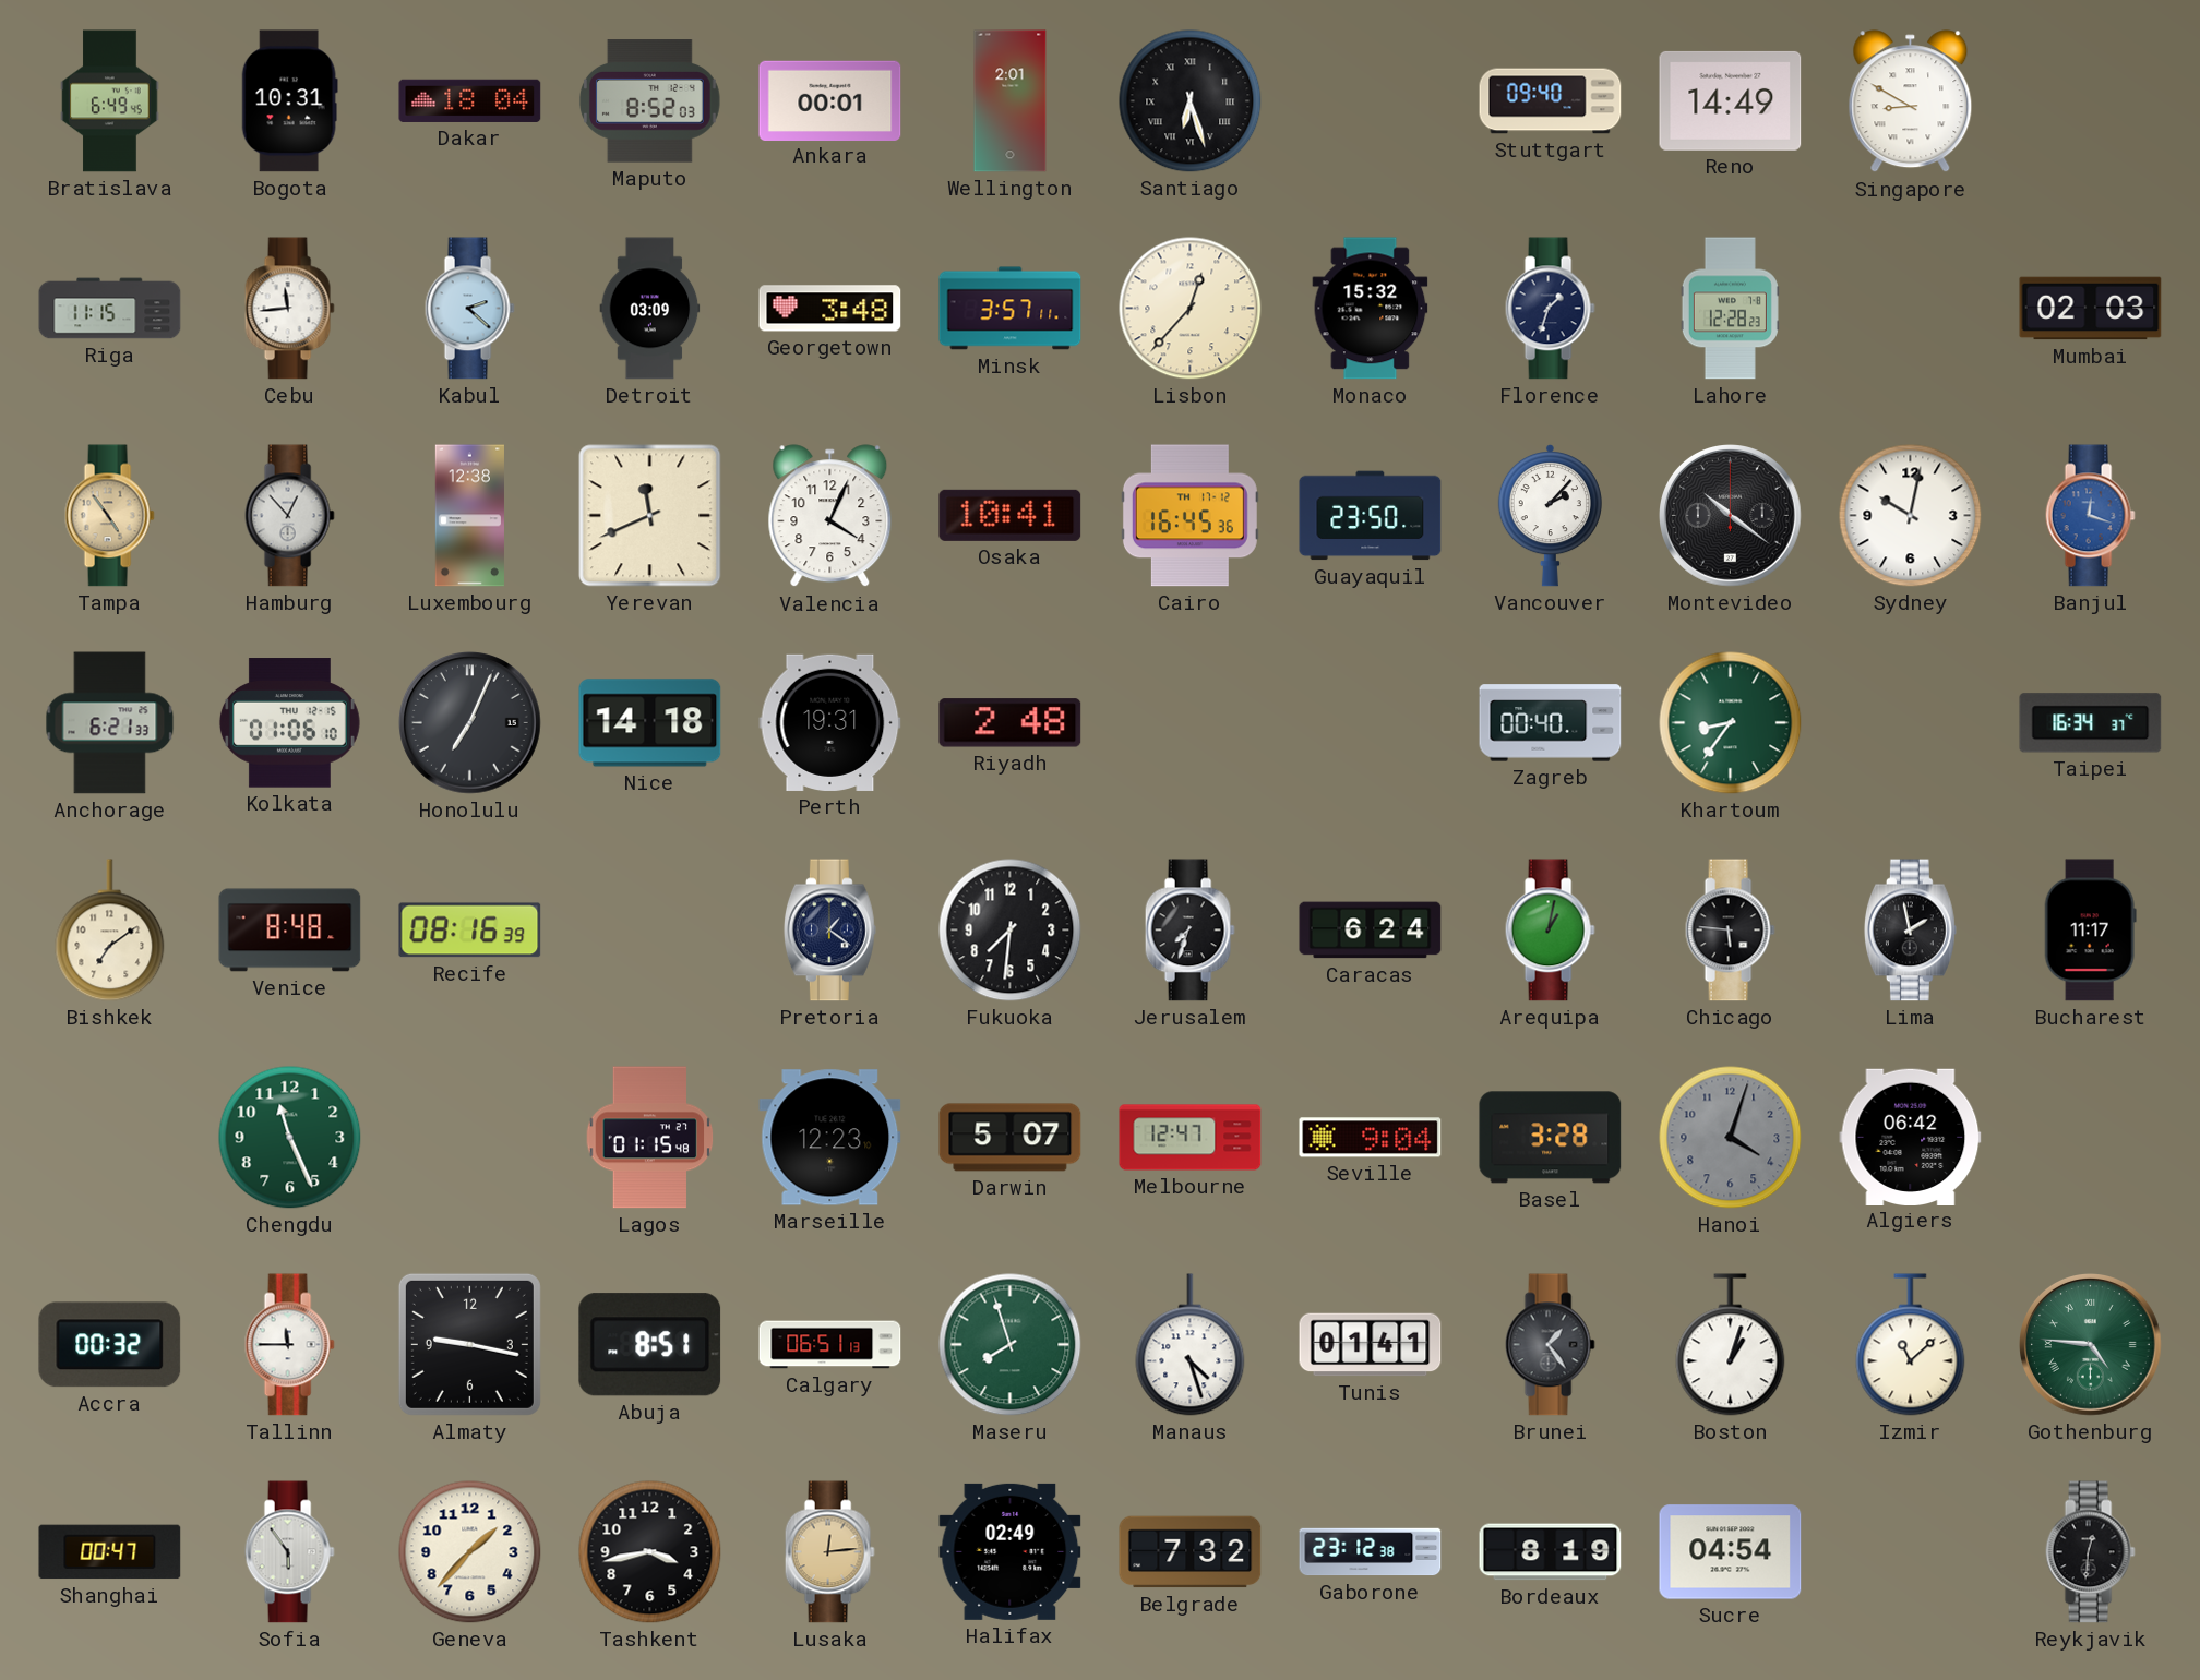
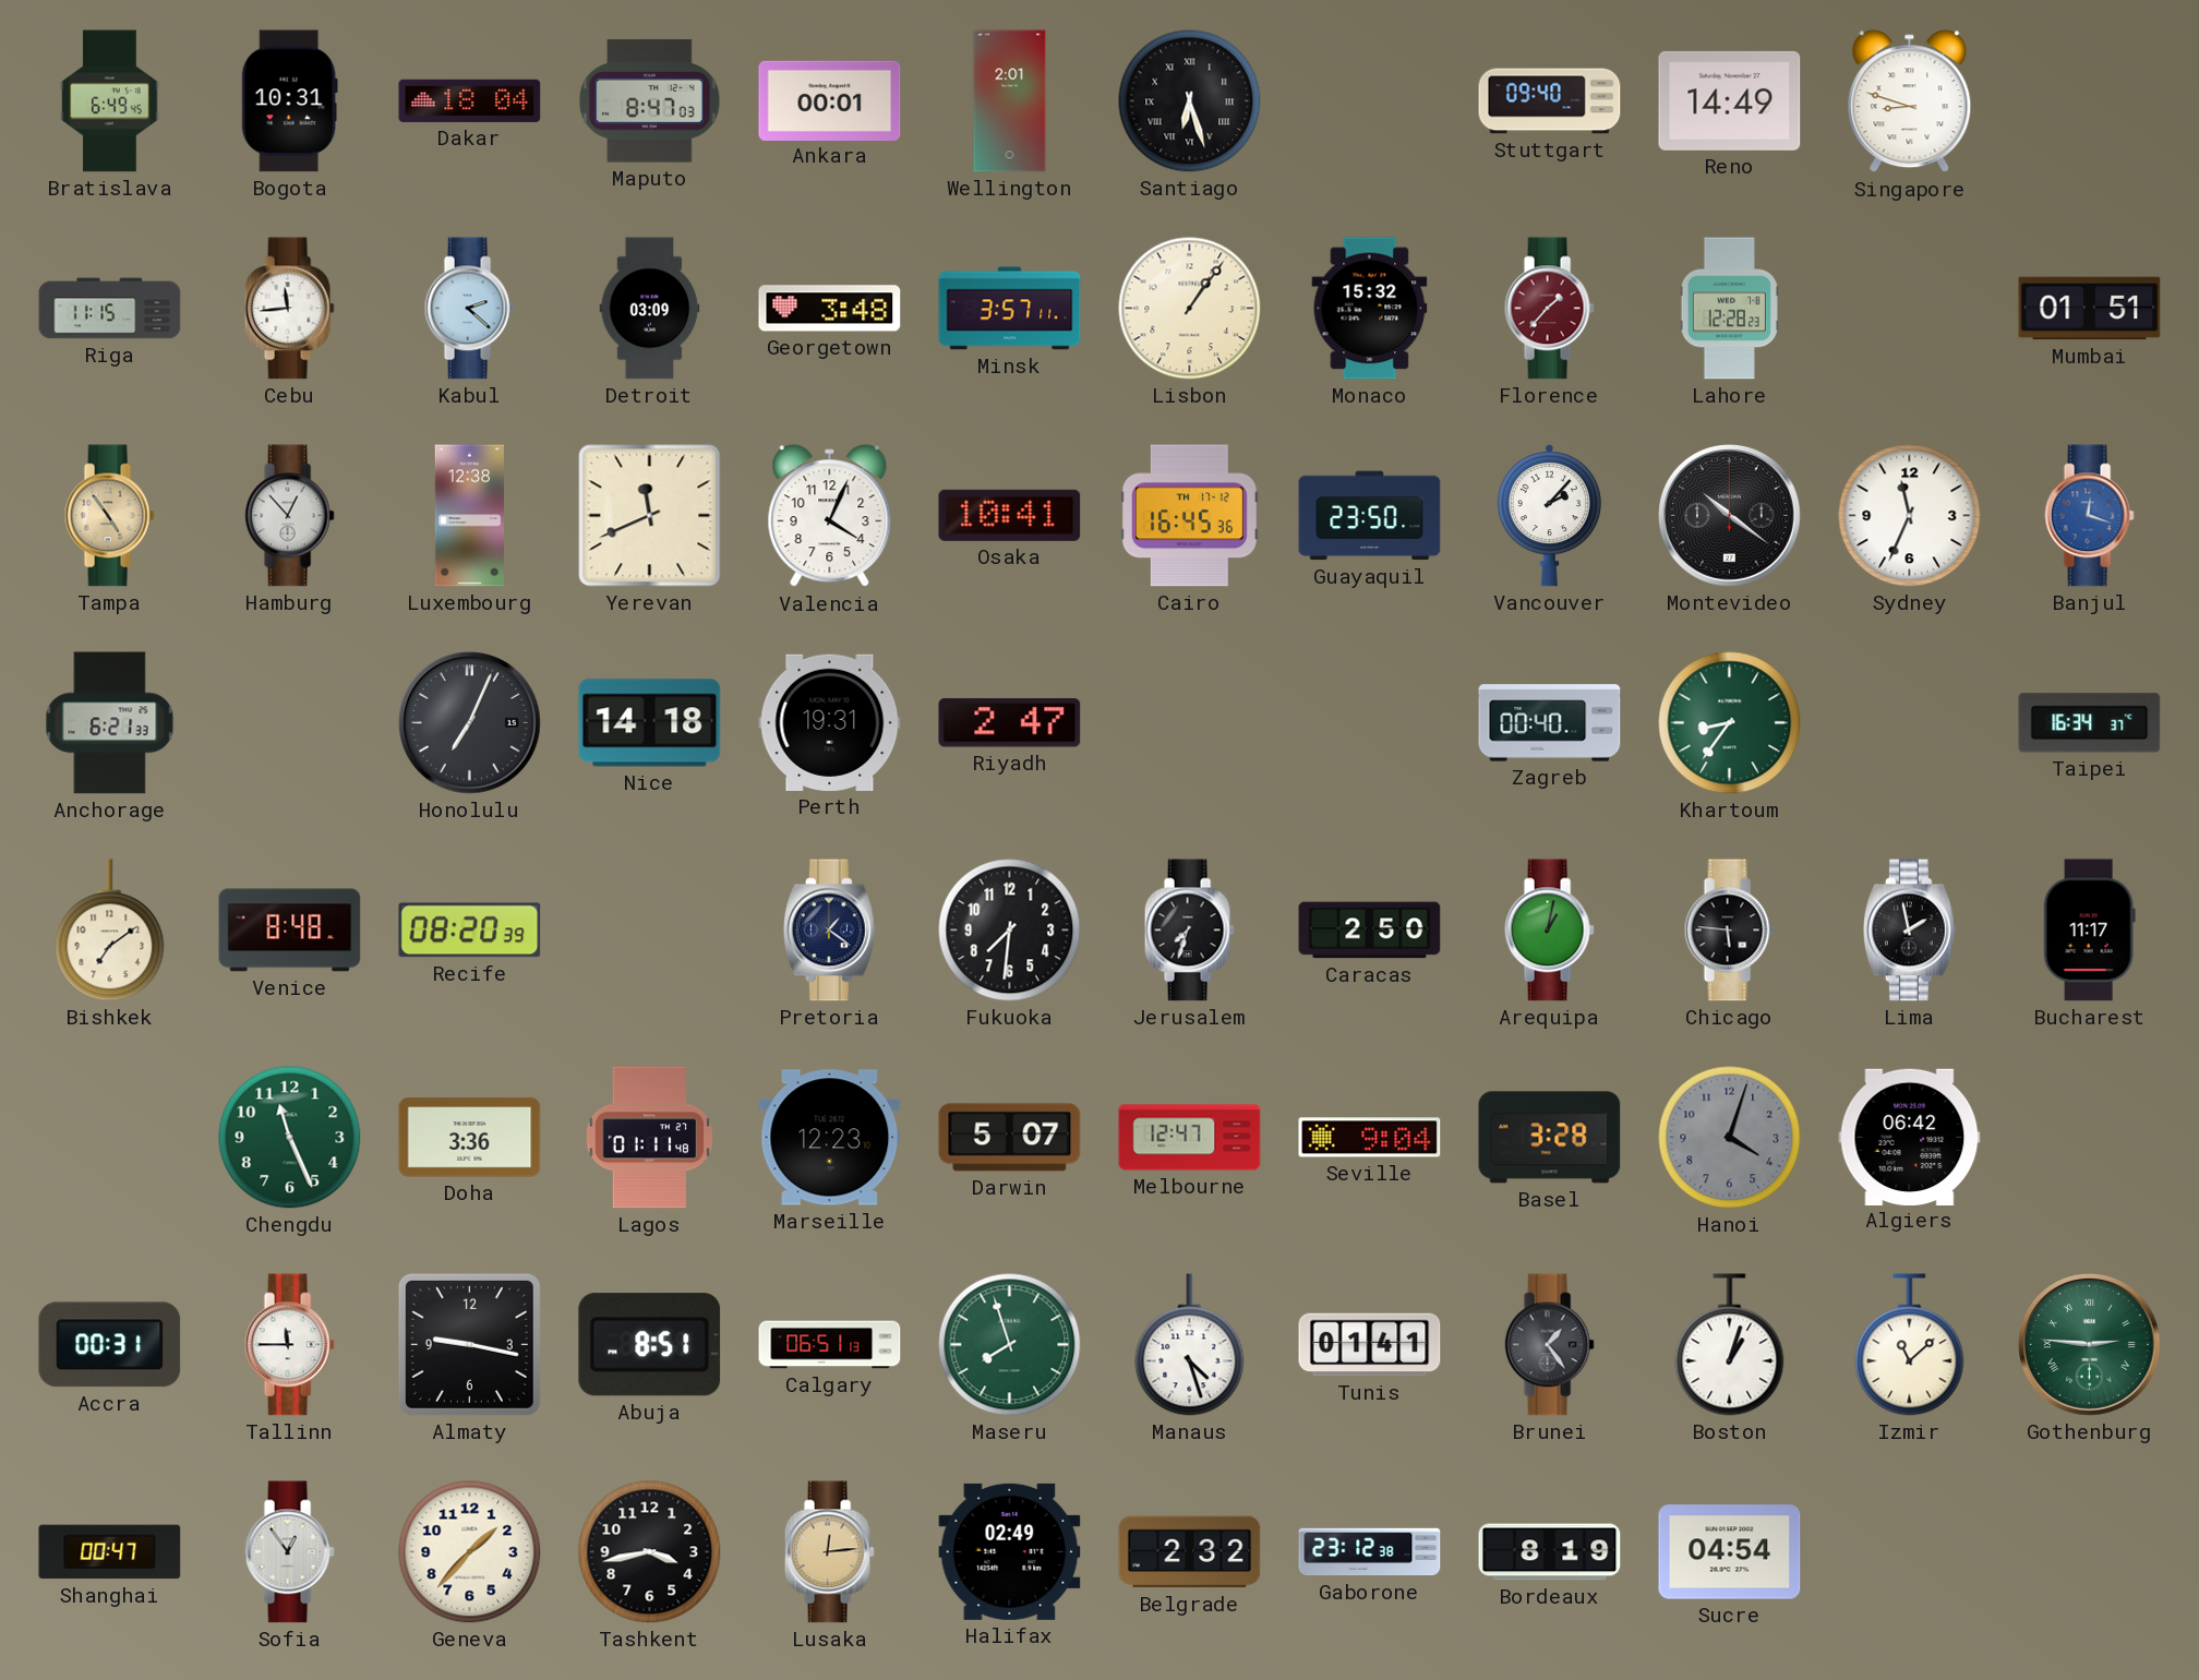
Maputo: 8:52 -> 8:47
Singapore: 8:50 -> 8:48
Lisbon: 12:37 -> 1:06
Florence: 1:33 -> 1:37
Florence dial: navy -> burgundy
Mumbai: 02:03 -> 01:51
Sydney: 10:02 -> 11:34
Kolkata: 01:06 -> none
Riyadh: 2:48 -> 2:47
Recife: 08:16 -> 08:20
Caracas: 6:24 -> 2:50
Doha: none -> 3:36
Lagos: 01:15 -> 01:11
Accra: 00:32 -> 00:31
Gothenburg: 4:46 -> 2:46
Sofia: 5:54 -> 12:54
Belgrade: 7:32 -> 2:32
Reykjavik: 12:31 -> none
